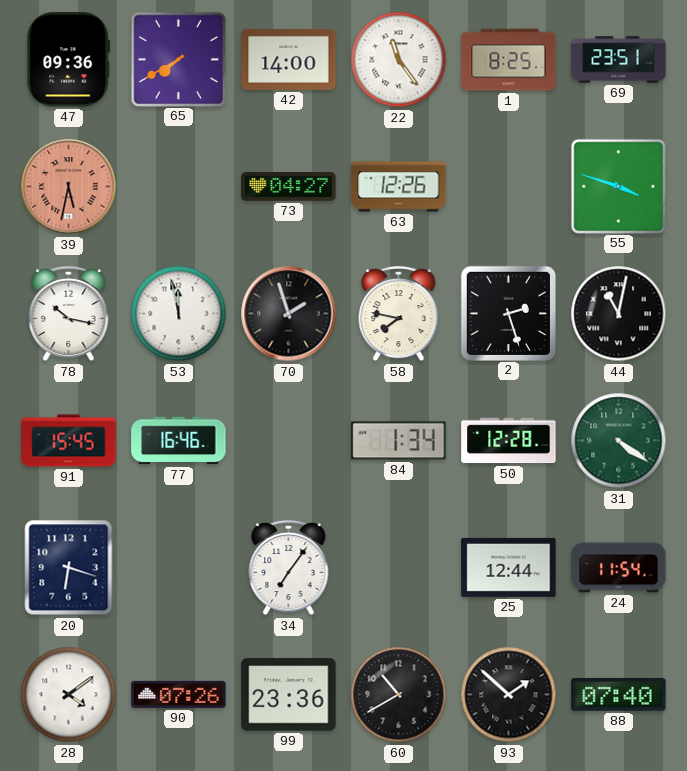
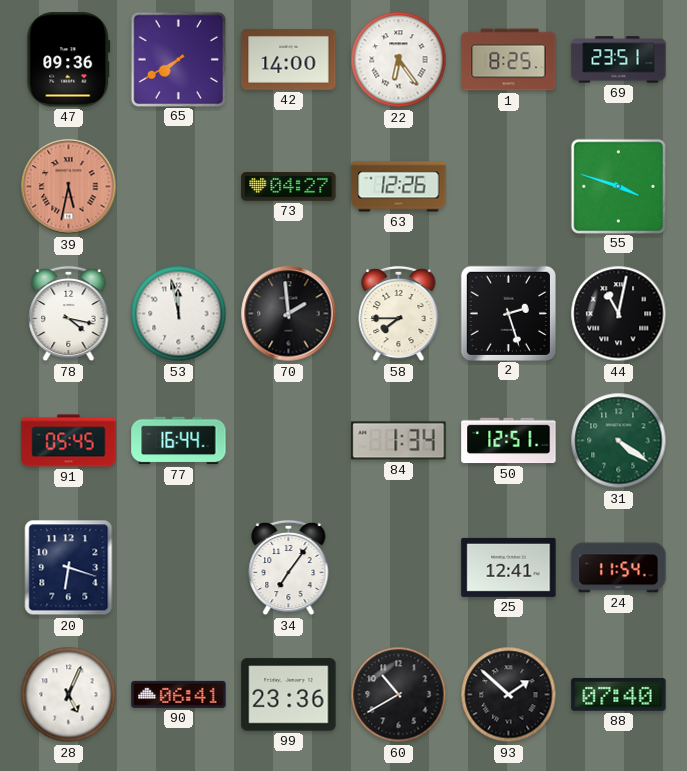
22: 11:24 -> 6:24
78: 10:17 -> 4:17
70: 1:57 -> 1:59
58: 7:47 -> 7:45
91: 15:45 -> 05:45
77: 16:46 -> 16:44
50: 12:28 -> 12:51
25: 12:44 -> 12:41
28: 4:09 -> 5:04
90: 07:26 -> 06:41
